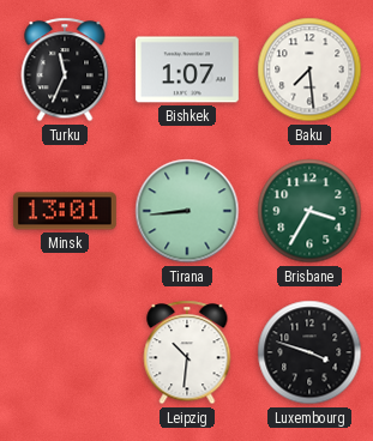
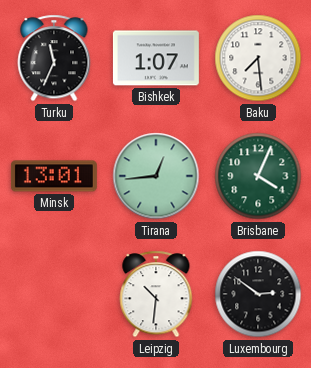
Tirana: 8:44 -> 12:44
Brisbane: 3:35 -> 4:04
Luxembourg: 3:48 -> 2:51
